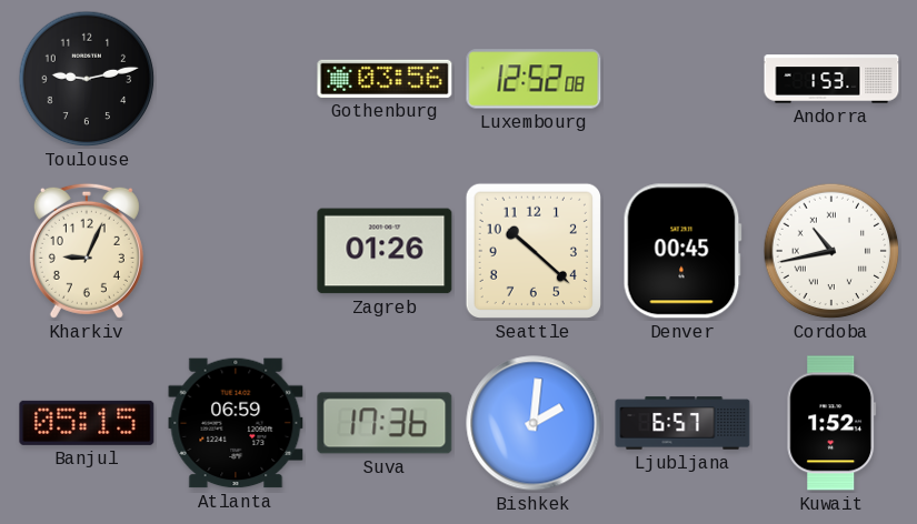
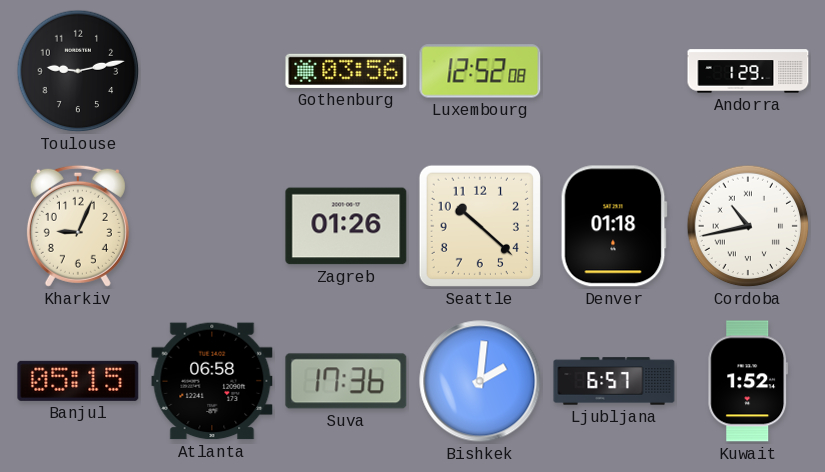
Andorra: 1:53 -> 1:29
Denver: 00:45 -> 01:18
Atlanta: 06:59 -> 06:58
